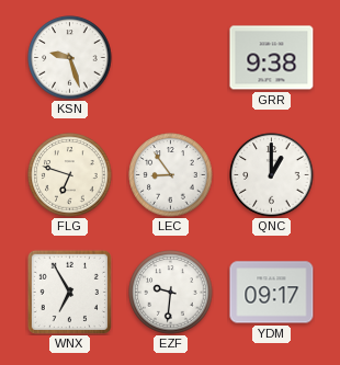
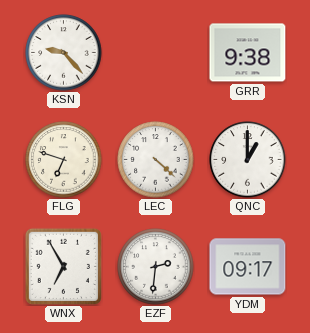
KSN: 9:27 -> 9:23
LEC: 8:54 -> 4:22
EZF: 9:31 -> 2:31
